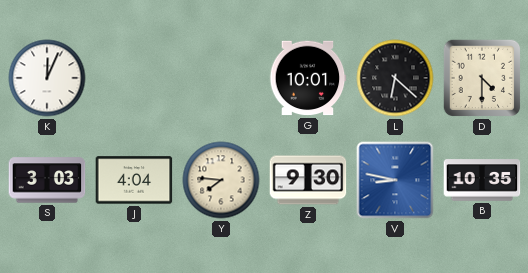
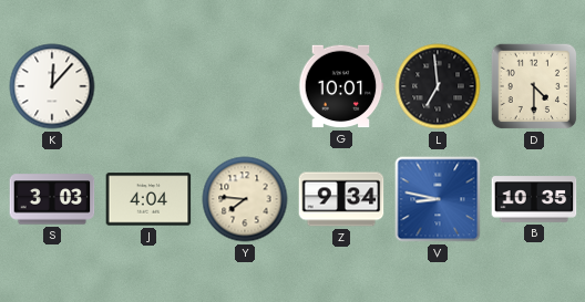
K: 12:04 -> 12:07
L: 6:22 -> 6:59
Z: 9:30 -> 9:34
